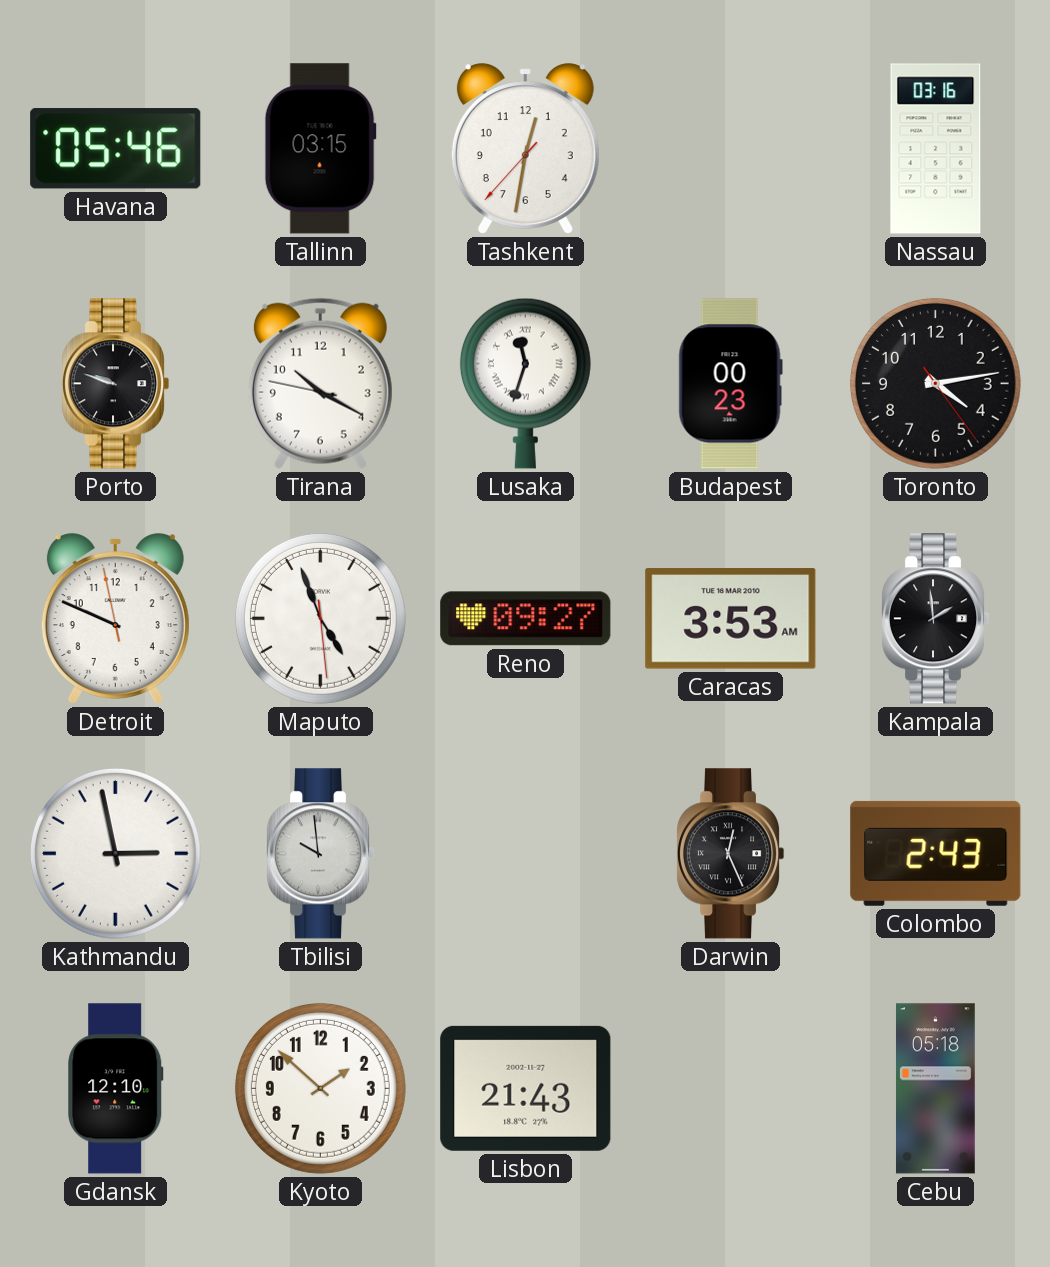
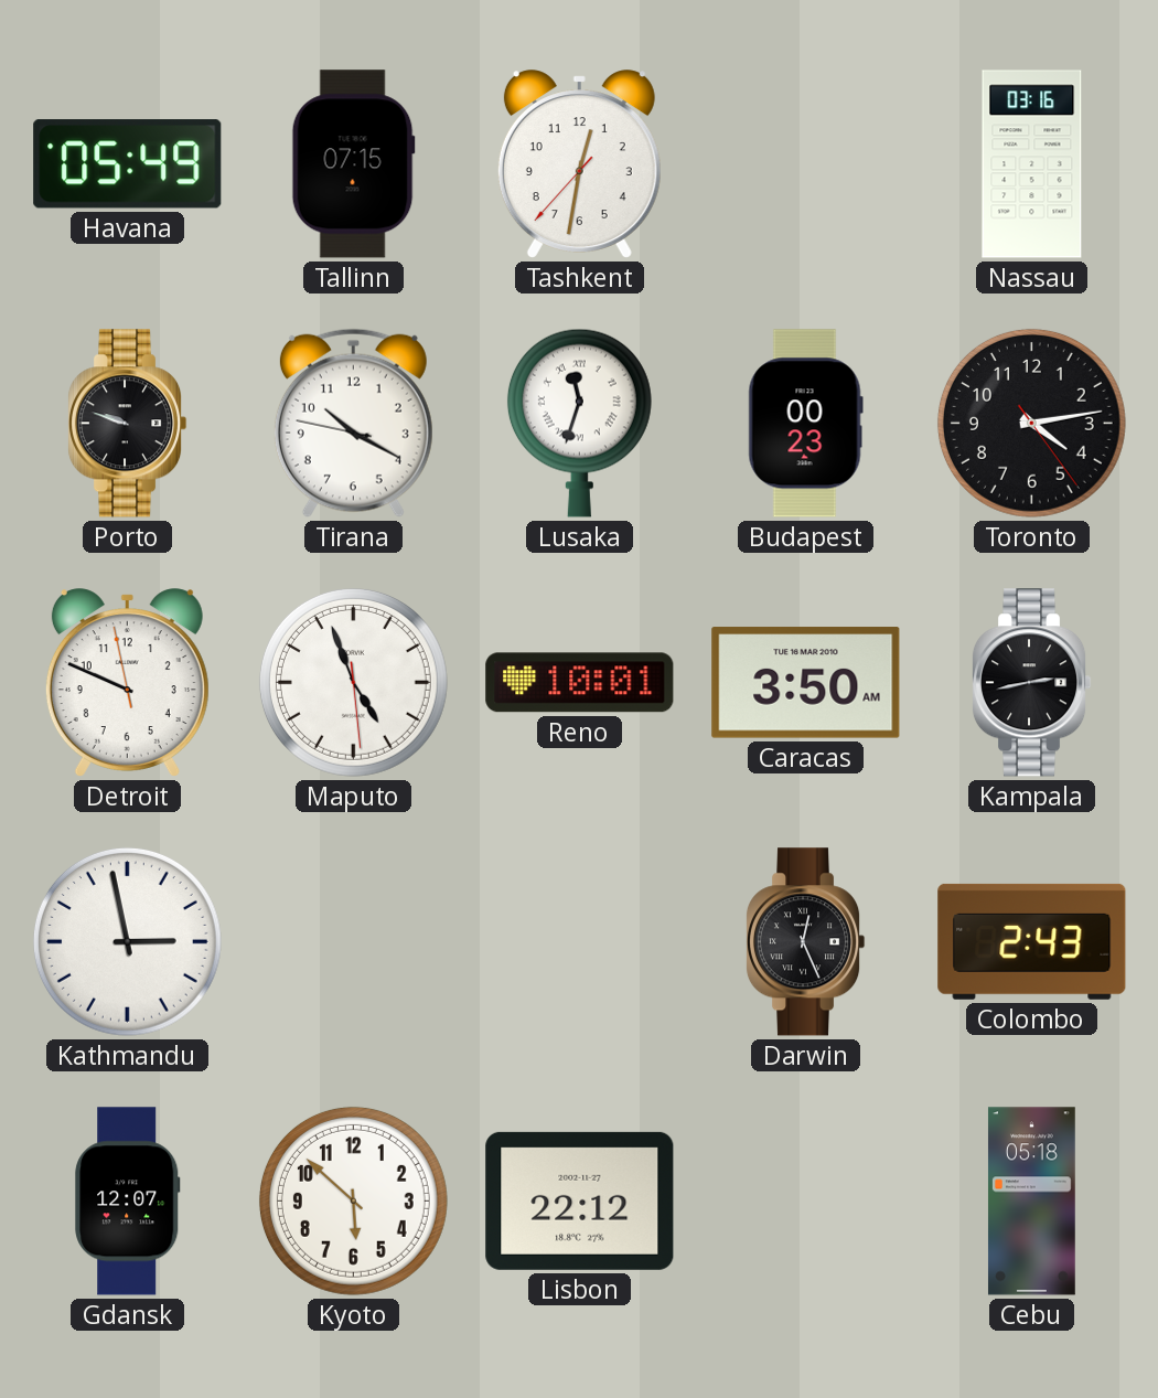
Havana: 05:46 -> 05:49
Tallinn: 03:15 -> 07:15
Reno: 09:27 -> 10:01
Caracas: 3:53 -> 3:50
Kampala: 1:59 -> 2:43
Tbilisi: 9:59 -> none
Gdansk: 12:10 -> 12:07
Kyoto: 1:52 -> 5:52
Lisbon: 21:43 -> 22:12
